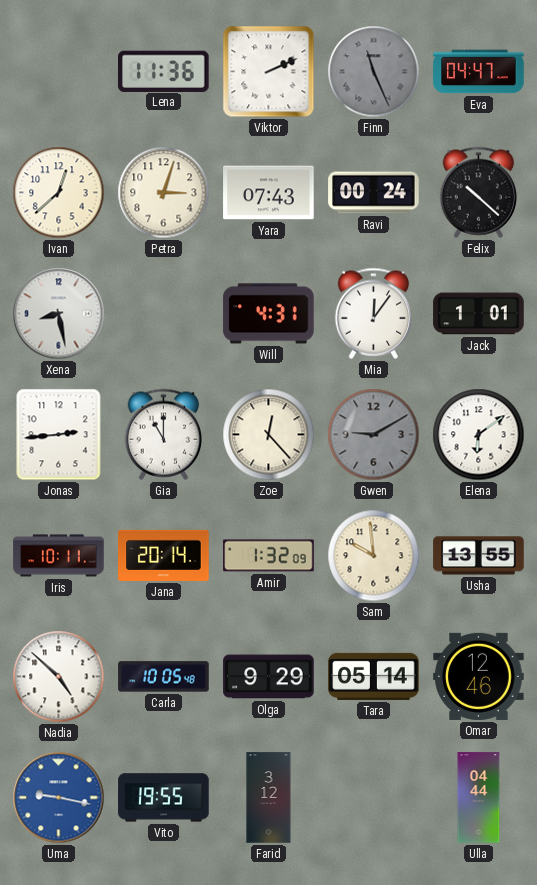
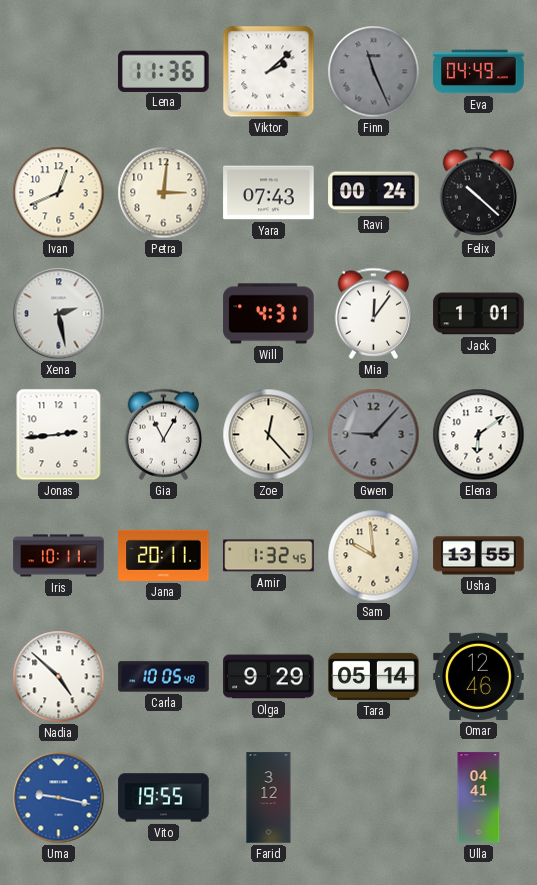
Viktor: 2:11 -> 2:08
Eva: 04:47 -> 04:49
Ivan: 12:38 -> 12:41
Petra: 3:03 -> 3:01
Xena: 8:28 -> 2:28
Gia: 11:00 -> 11:05
Gwen: 9:10 -> 9:07
Jana: 20:14 -> 20:11
Amir: 1:32:09 -> 1:32:45
Ulla: 04:44 -> 04:41
